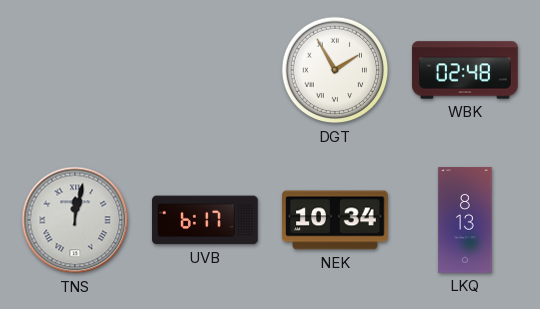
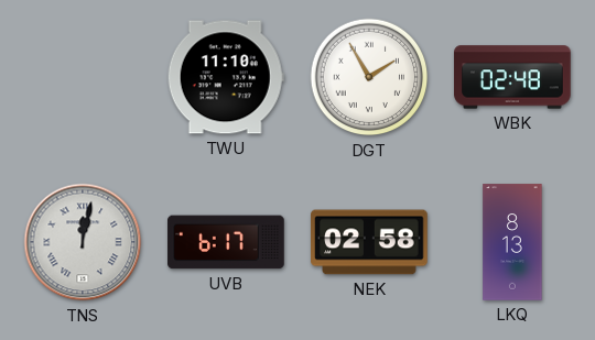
TWU: none -> 11:10
NEK: 10:34 -> 02:58
